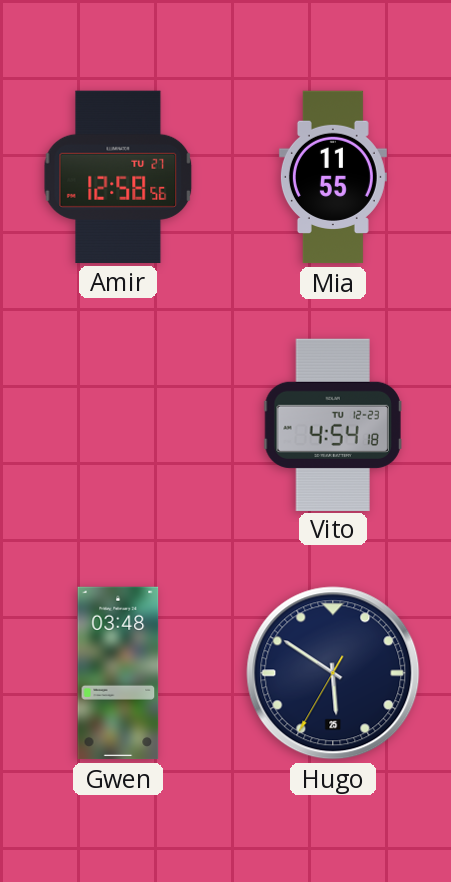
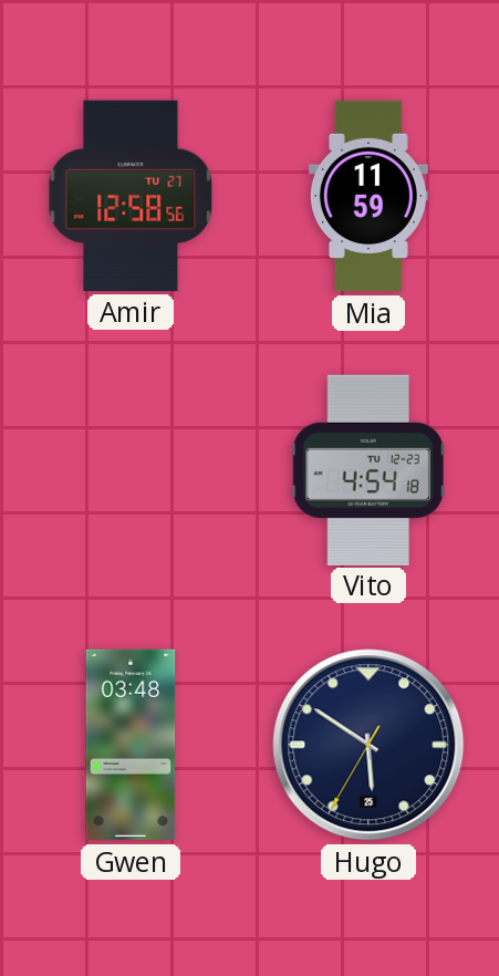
Mia: 11:55 -> 11:59
